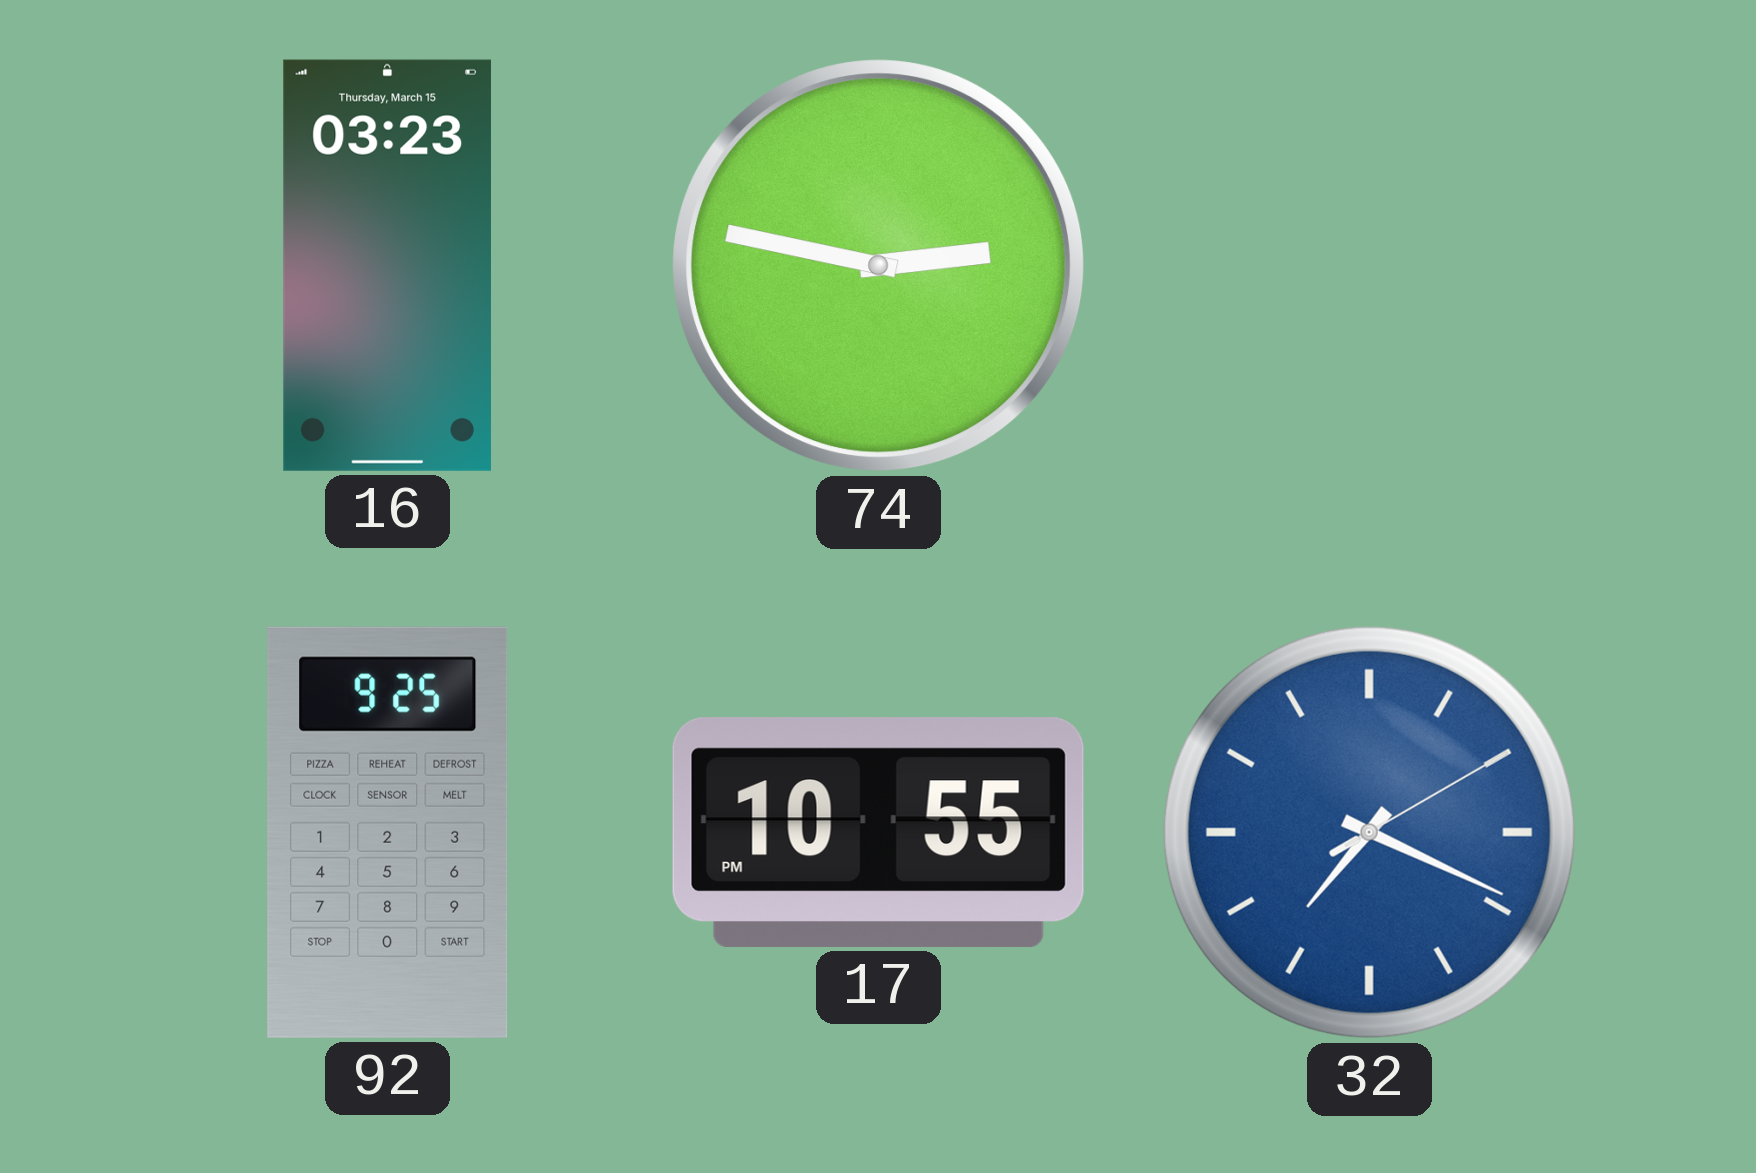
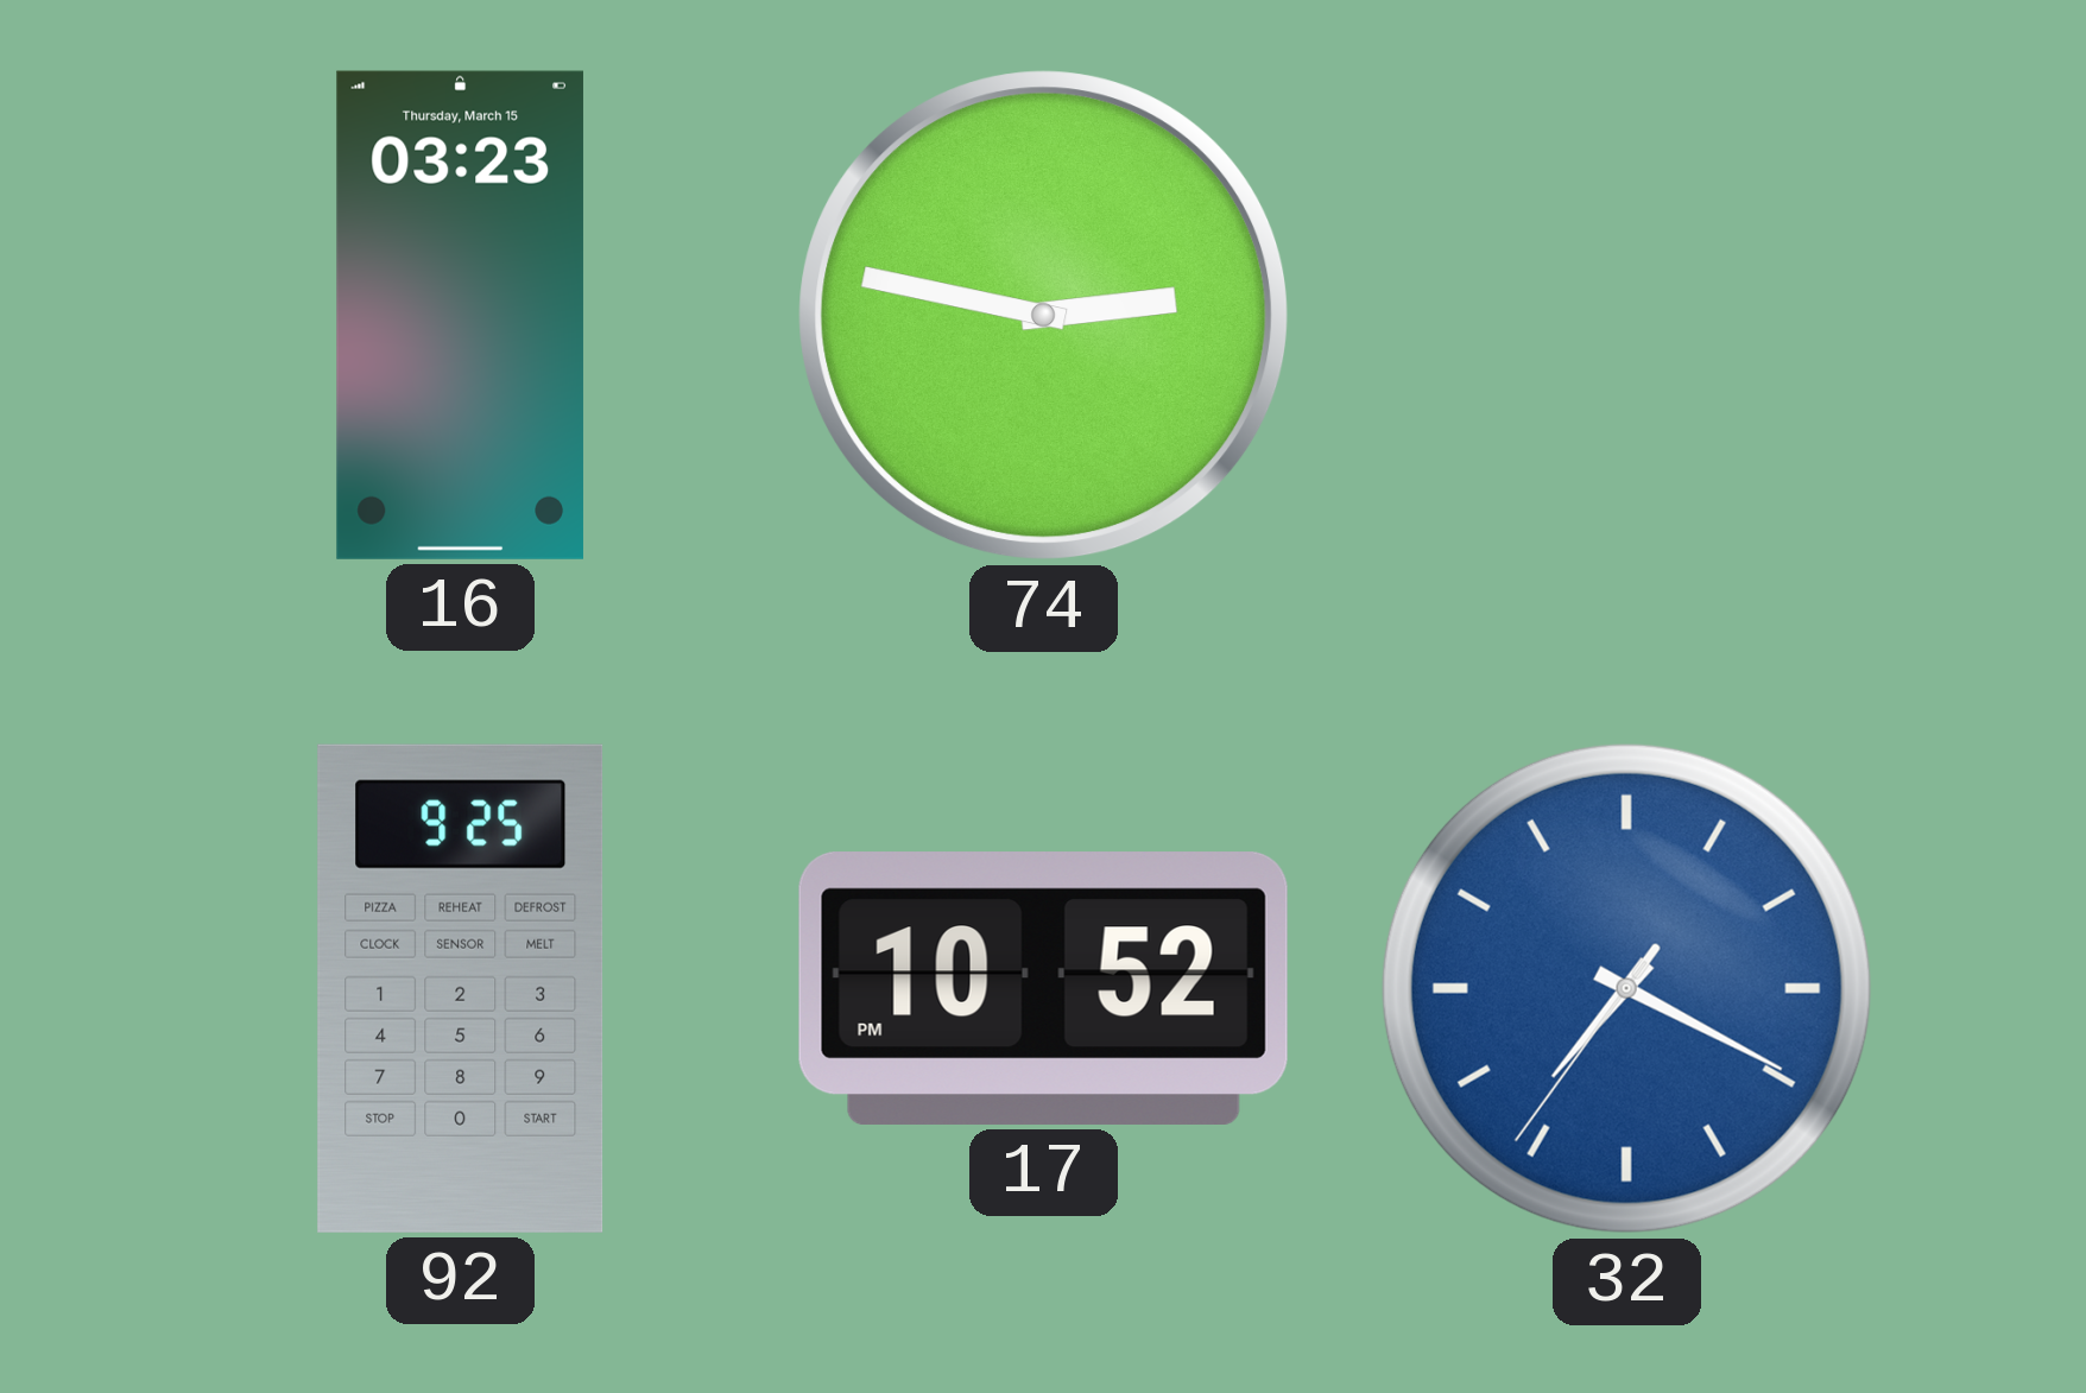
17: 10:55 -> 10:52
32: 7:19:10 -> 7:19:36
